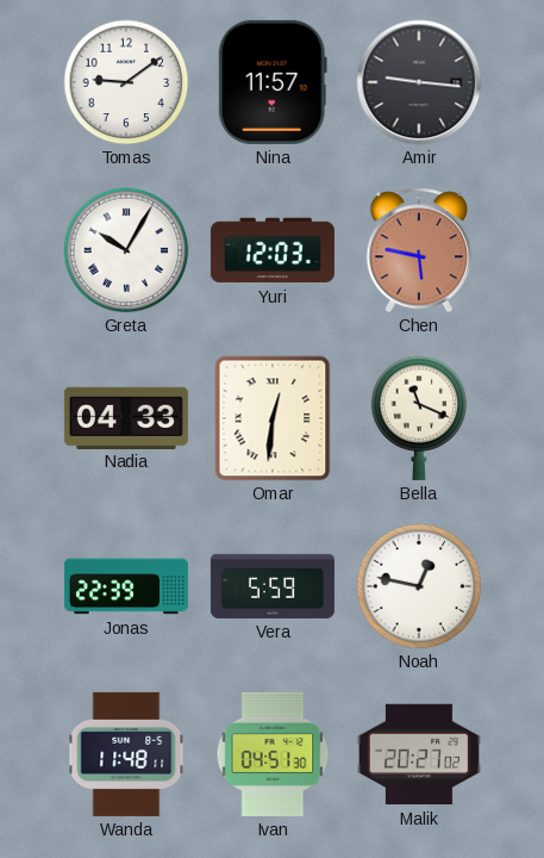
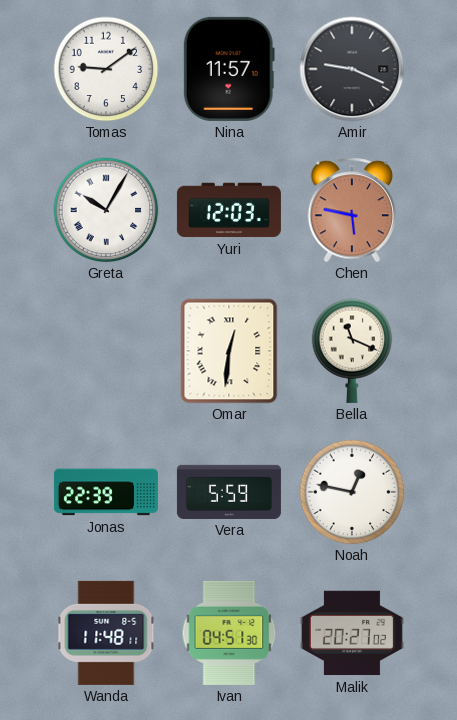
Amir: 9:16 -> 9:19
Nadia: 04:33 -> none
